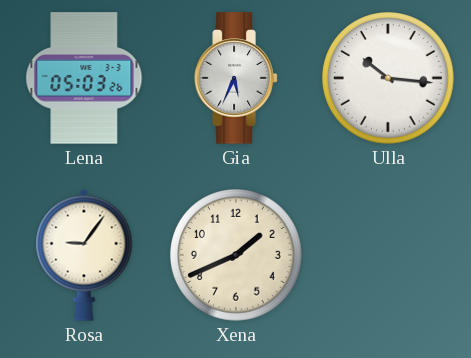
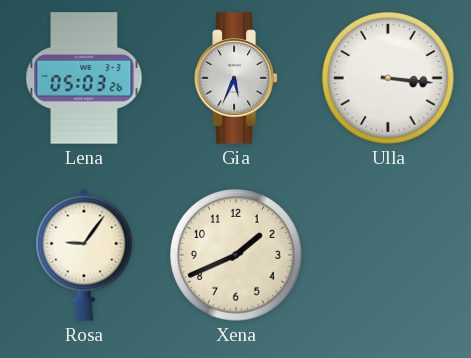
Ulla: 10:16 -> 3:16
